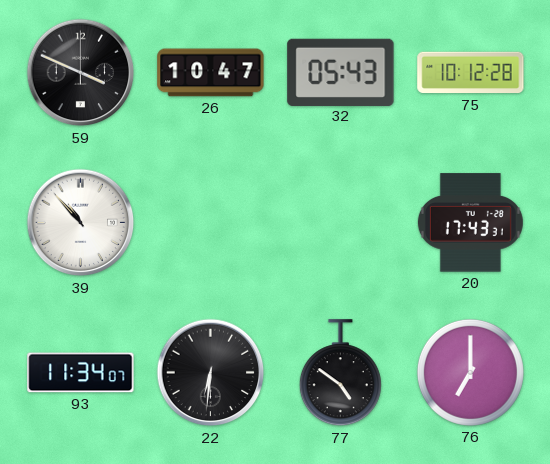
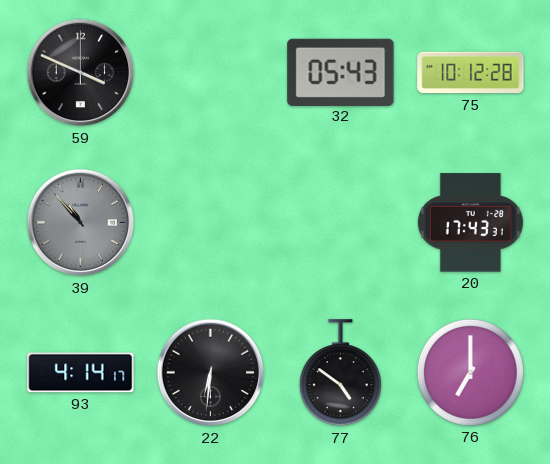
26: 10:47 -> none
39 dial: white -> grey
93: 11:34 -> 4:14
